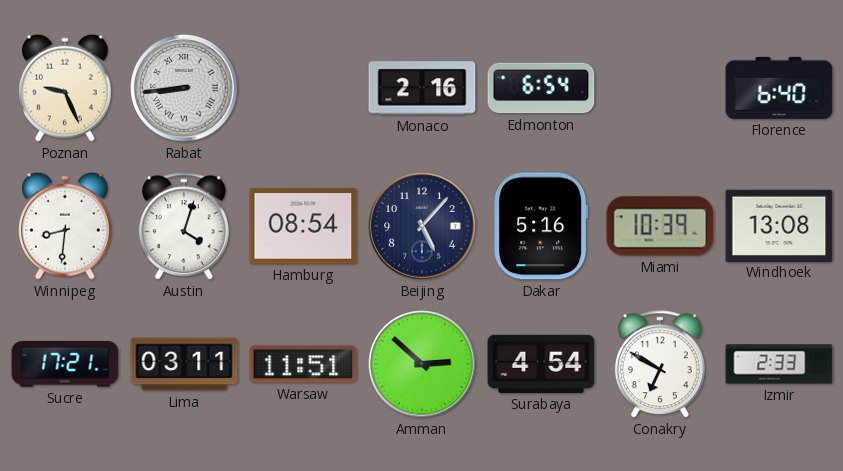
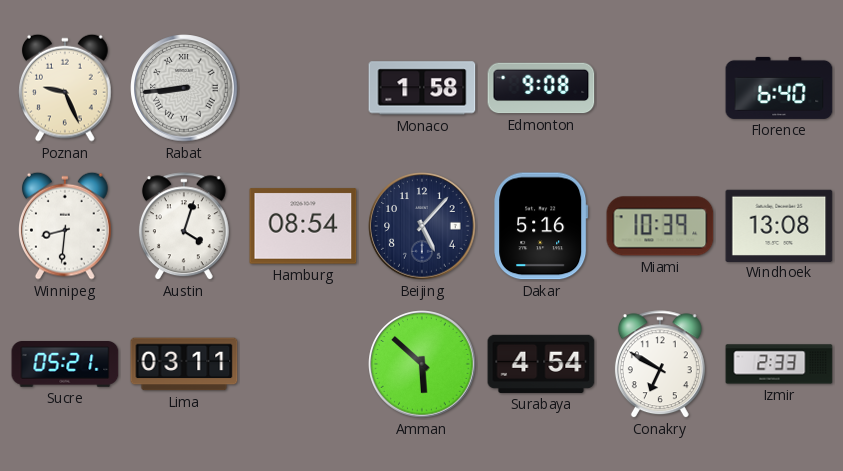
Monaco: 2:16 -> 1:58
Edmonton: 6:54 -> 9:08
Sucre: 17:21 -> 05:21
Warsaw: 11:51 -> none
Amman: 2:52 -> 5:52
